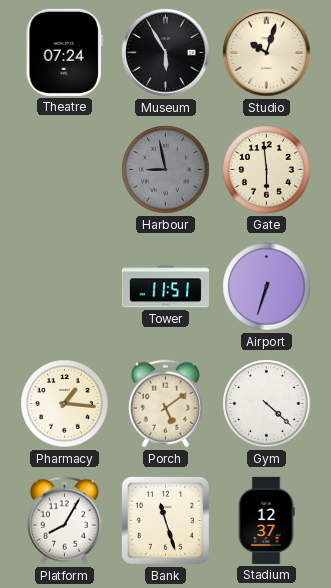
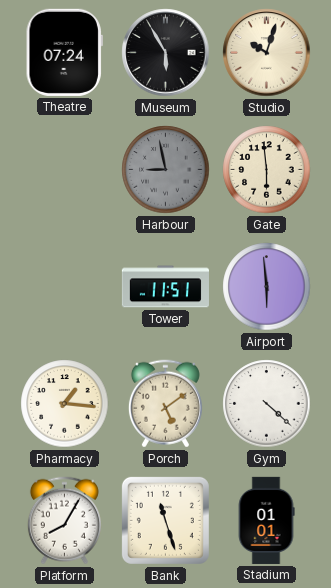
Airport: 6:33 -> 5:59
Stadium: 12:37 -> 01:01
